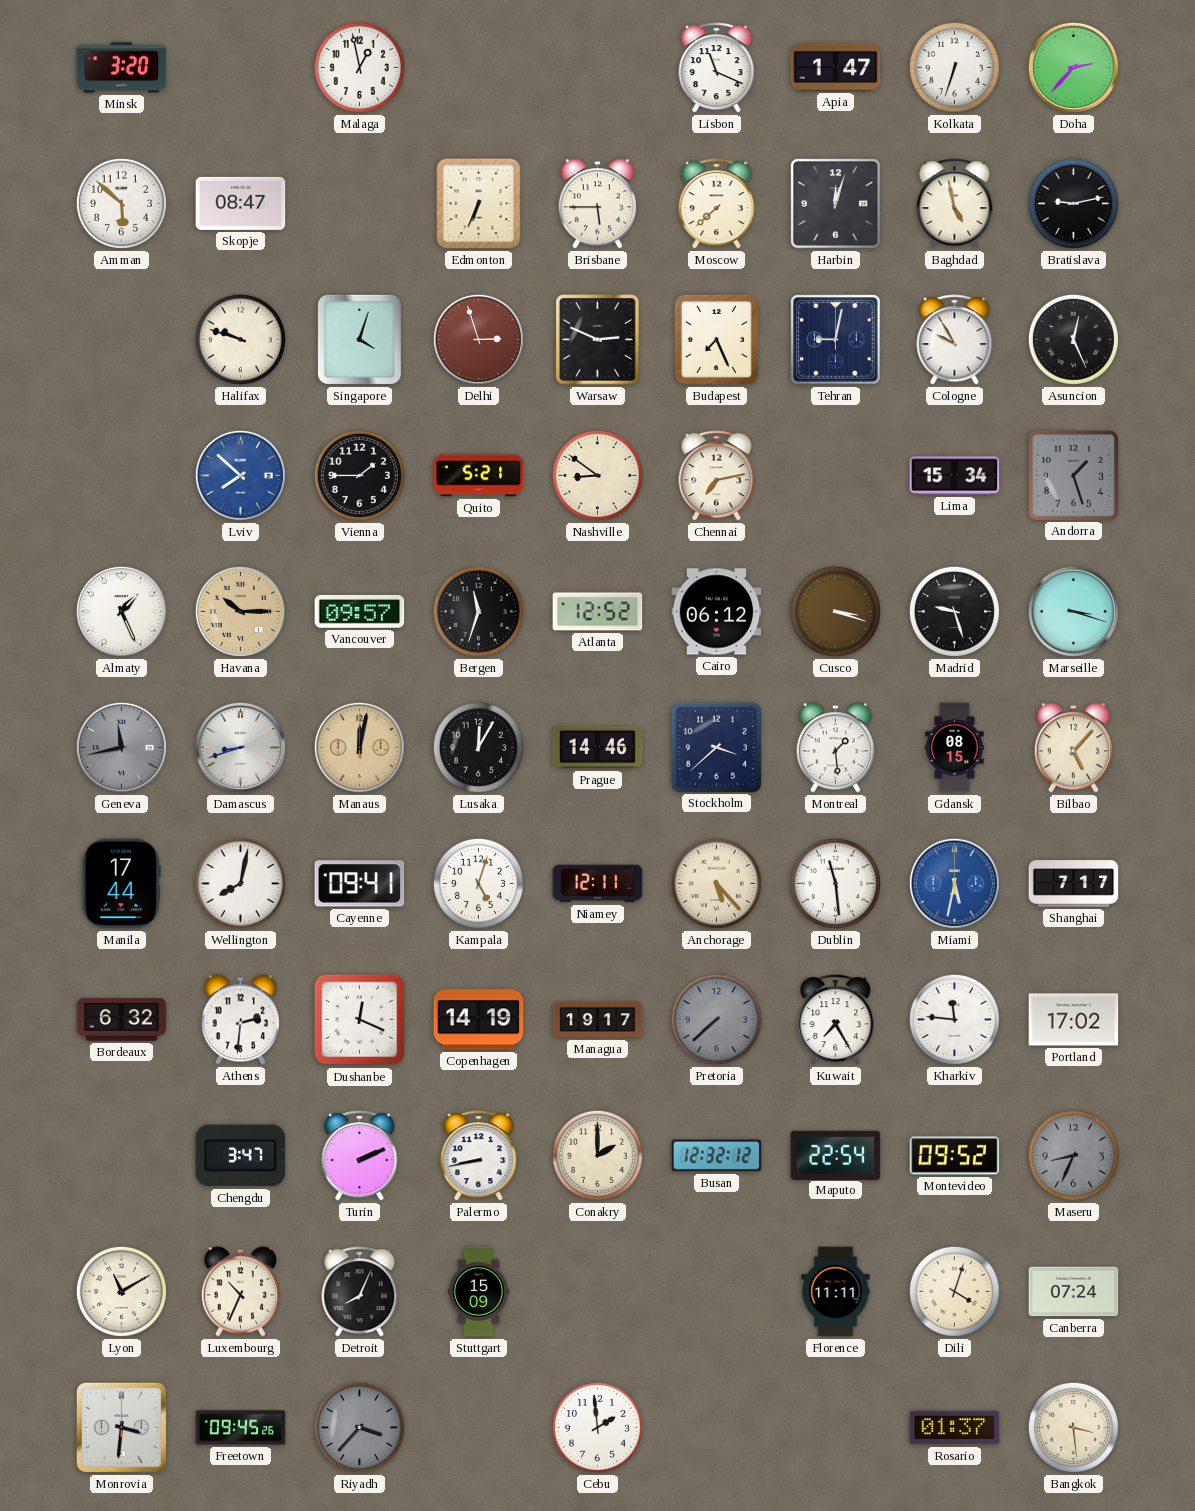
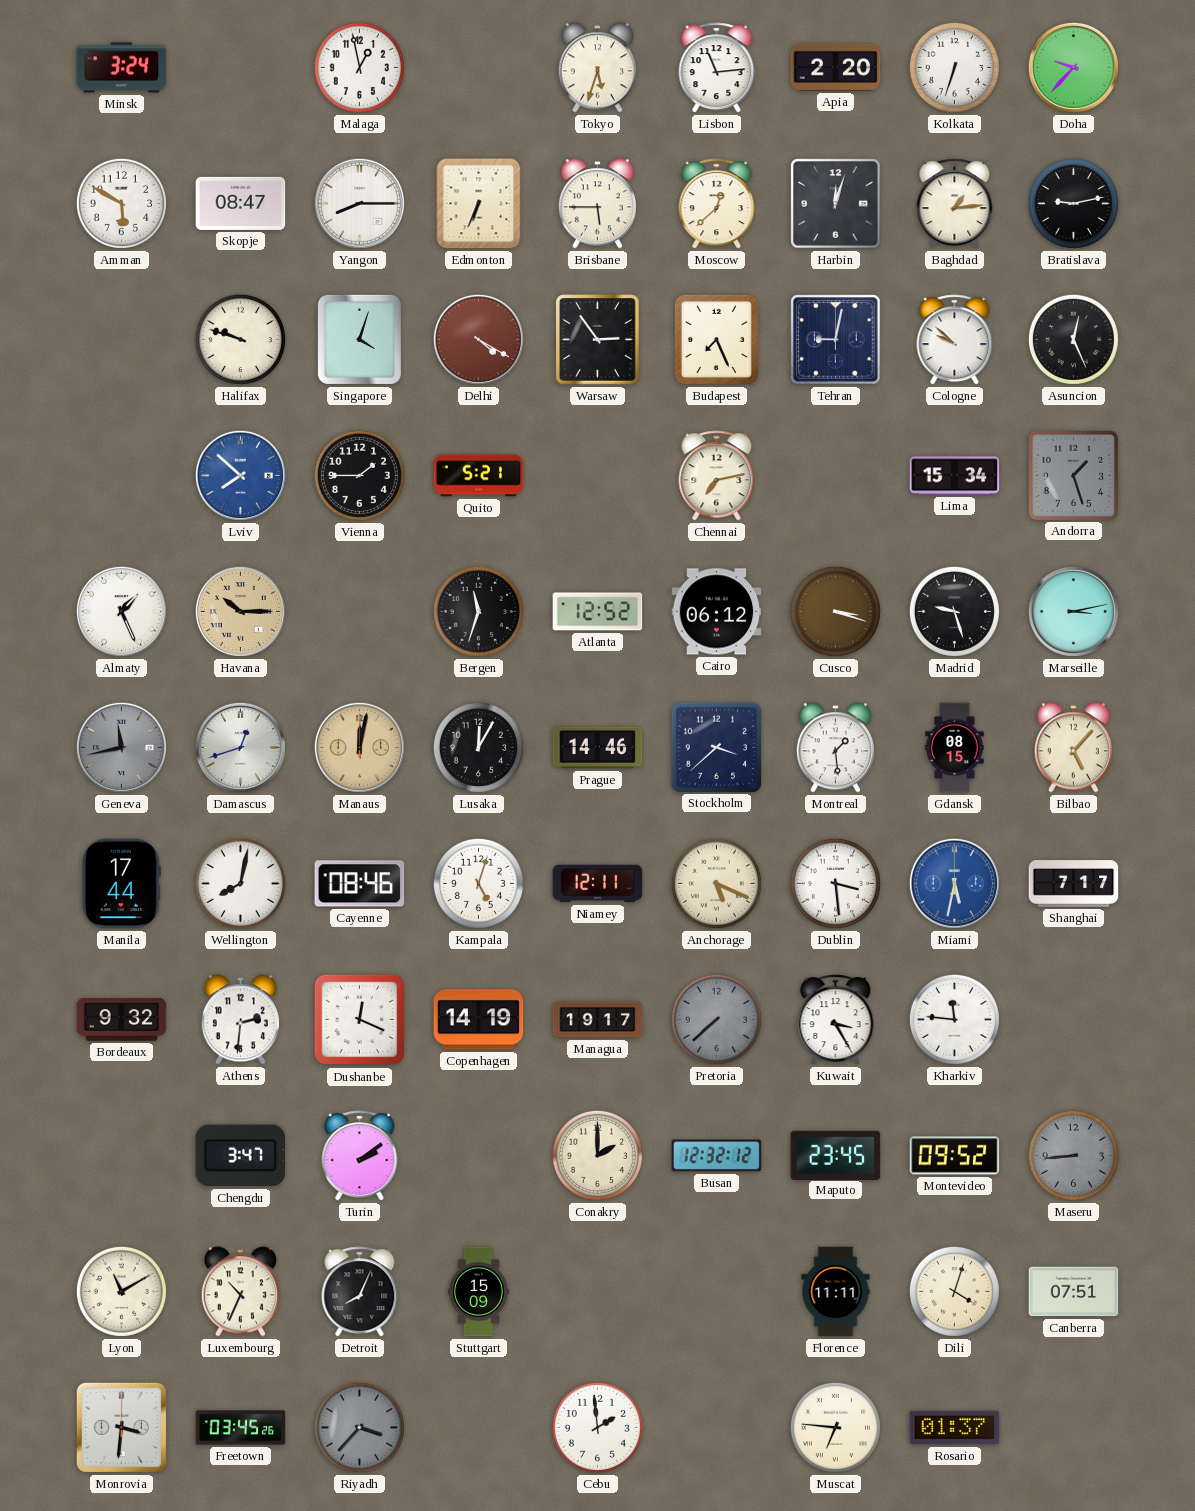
Minsk: 3:20 -> 3:24
Tokyo: none -> 5:33
Lisbon: 11:19 -> 11:14
Apia: 1:47 -> 2:20
Doha: 2:37 -> 9:37
Amman: 5:52 -> 5:50
Yangon: none -> 8:15
Moscow: 7:38 -> 12:38
Baghdad: 4:58 -> 1:14
Delhi: 2:57 -> 4:20
Warsaw: 2:49 -> 2:54
Cologne: 9:55 -> 9:52
Nashville: 8:51 -> none
Vancouver: 09:57 -> none
Marseille: 3:18 -> 3:13
Damascus: 8:42 -> 12:42
Cayenne: 09:41 -> 08:46
Anchorage: 5:23 -> 5:19
Dublin: 11:29 -> 3:29
Bordeaux: 6:32 -> 9:32
Kuwait: 7:25 -> 3:25
Portland: 17:02 -> none
Turin: 2:11 -> 2:09
Palermo: 8:43 -> none
Maputo: 22:54 -> 23:45
Maseru: 8:34 -> 8:44
Canberra: 07:24 -> 07:51
Freetown: 09:45 -> 03:45
Muscat: none -> 6:46
Bangkok: 3:29 -> none
